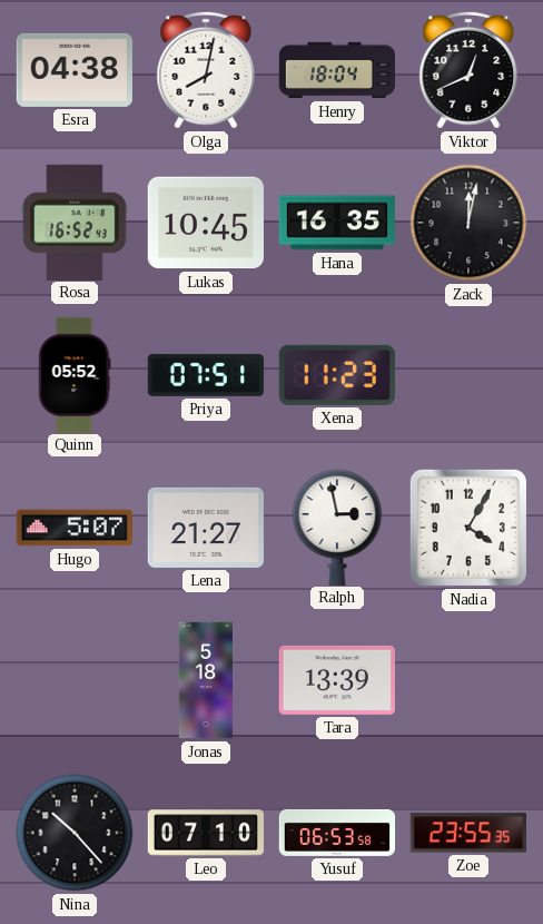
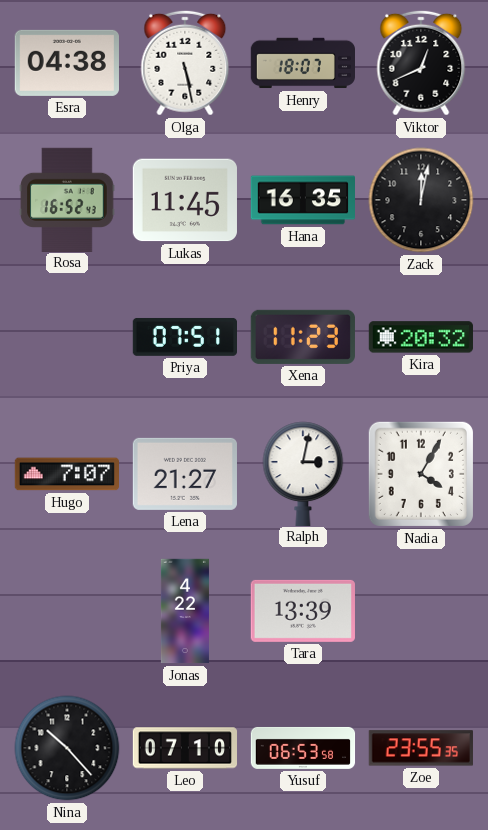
Olga: 8:02 -> 5:28
Henry: 18:04 -> 18:07
Lukas: 10:45 -> 11:45
Quinn: 05:52 -> none
Kira: none -> 20:32
Hugo: 5:07 -> 7:07
Ralph: 2:58 -> 3:02
Jonas: 5:18 -> 4:22
